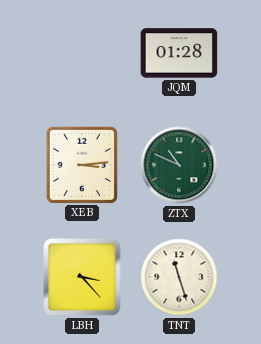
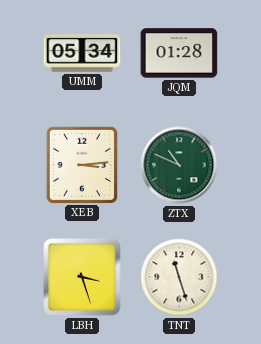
UMM: none -> 05:34
LBH: 3:23 -> 3:27
